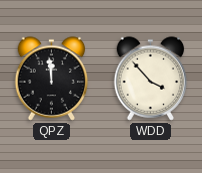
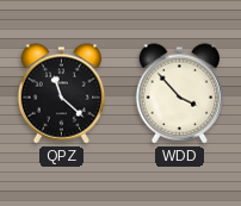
QPZ: 11:59 -> 11:22
